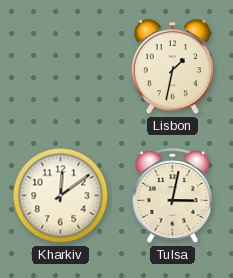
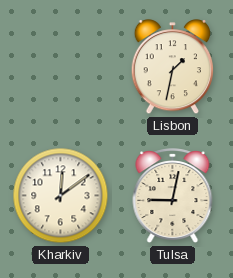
Tulsa: 3:02 -> 9:02
